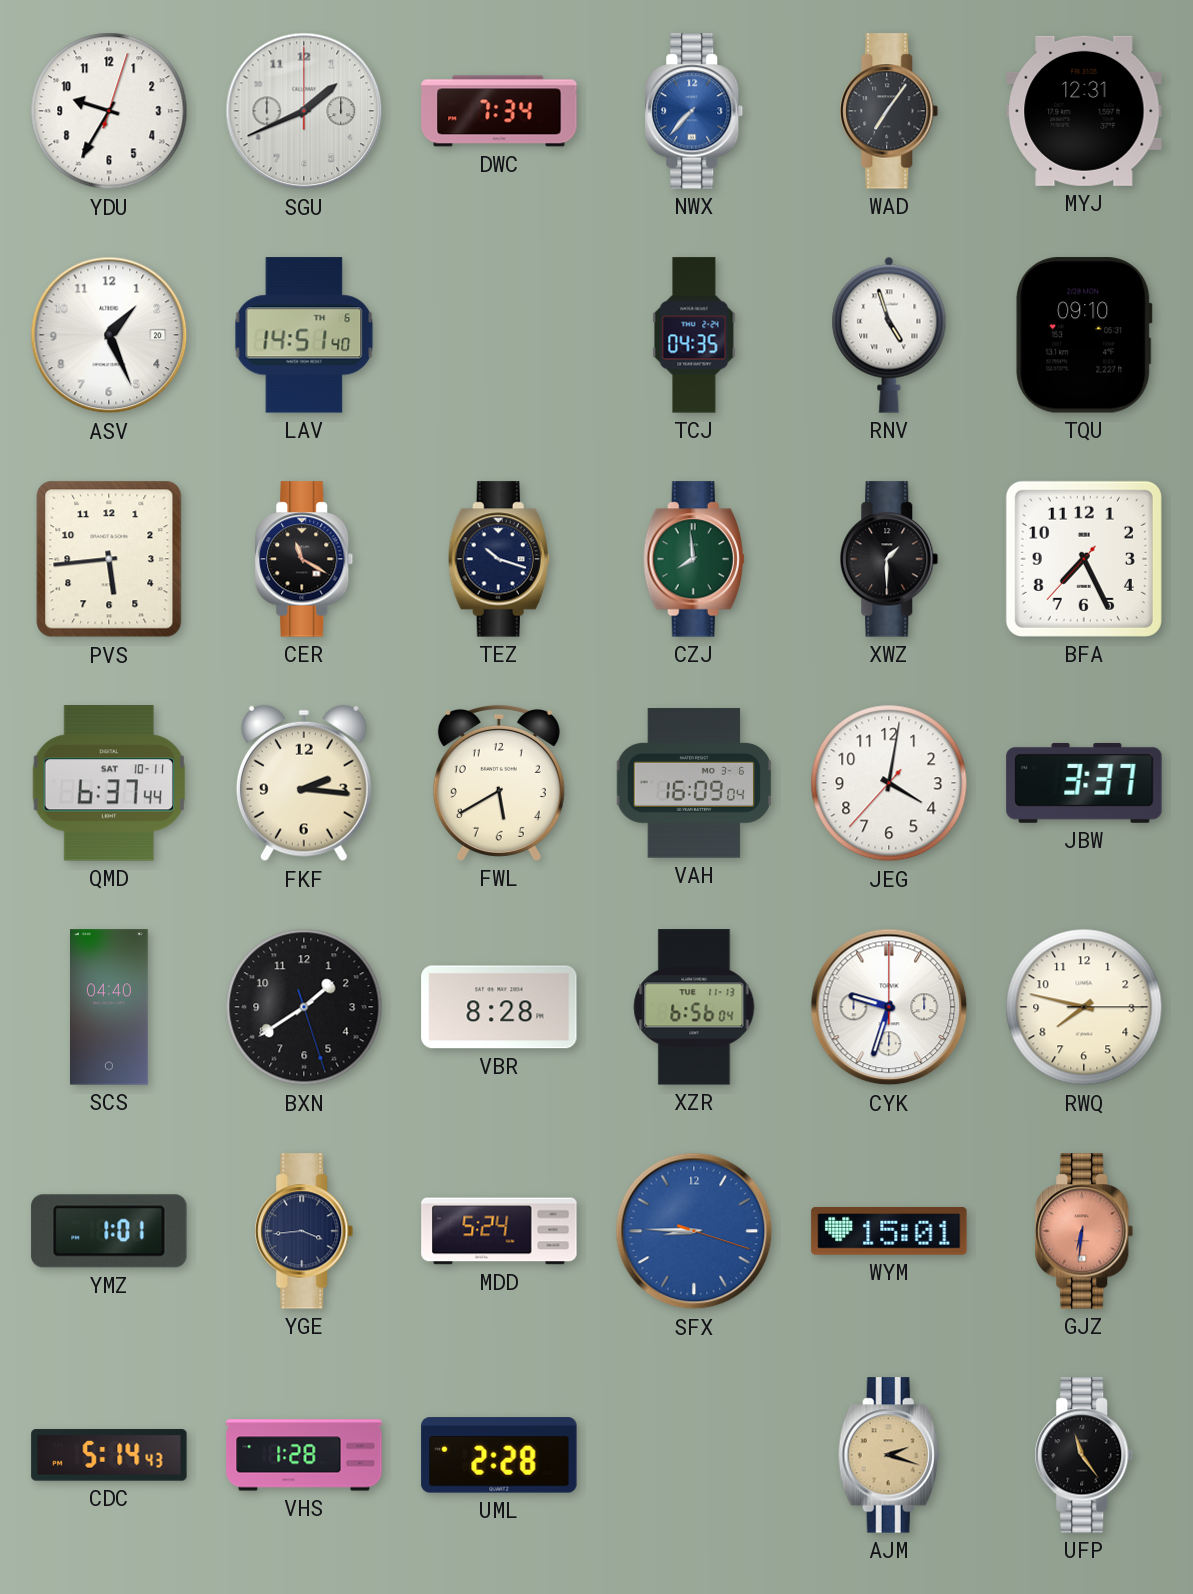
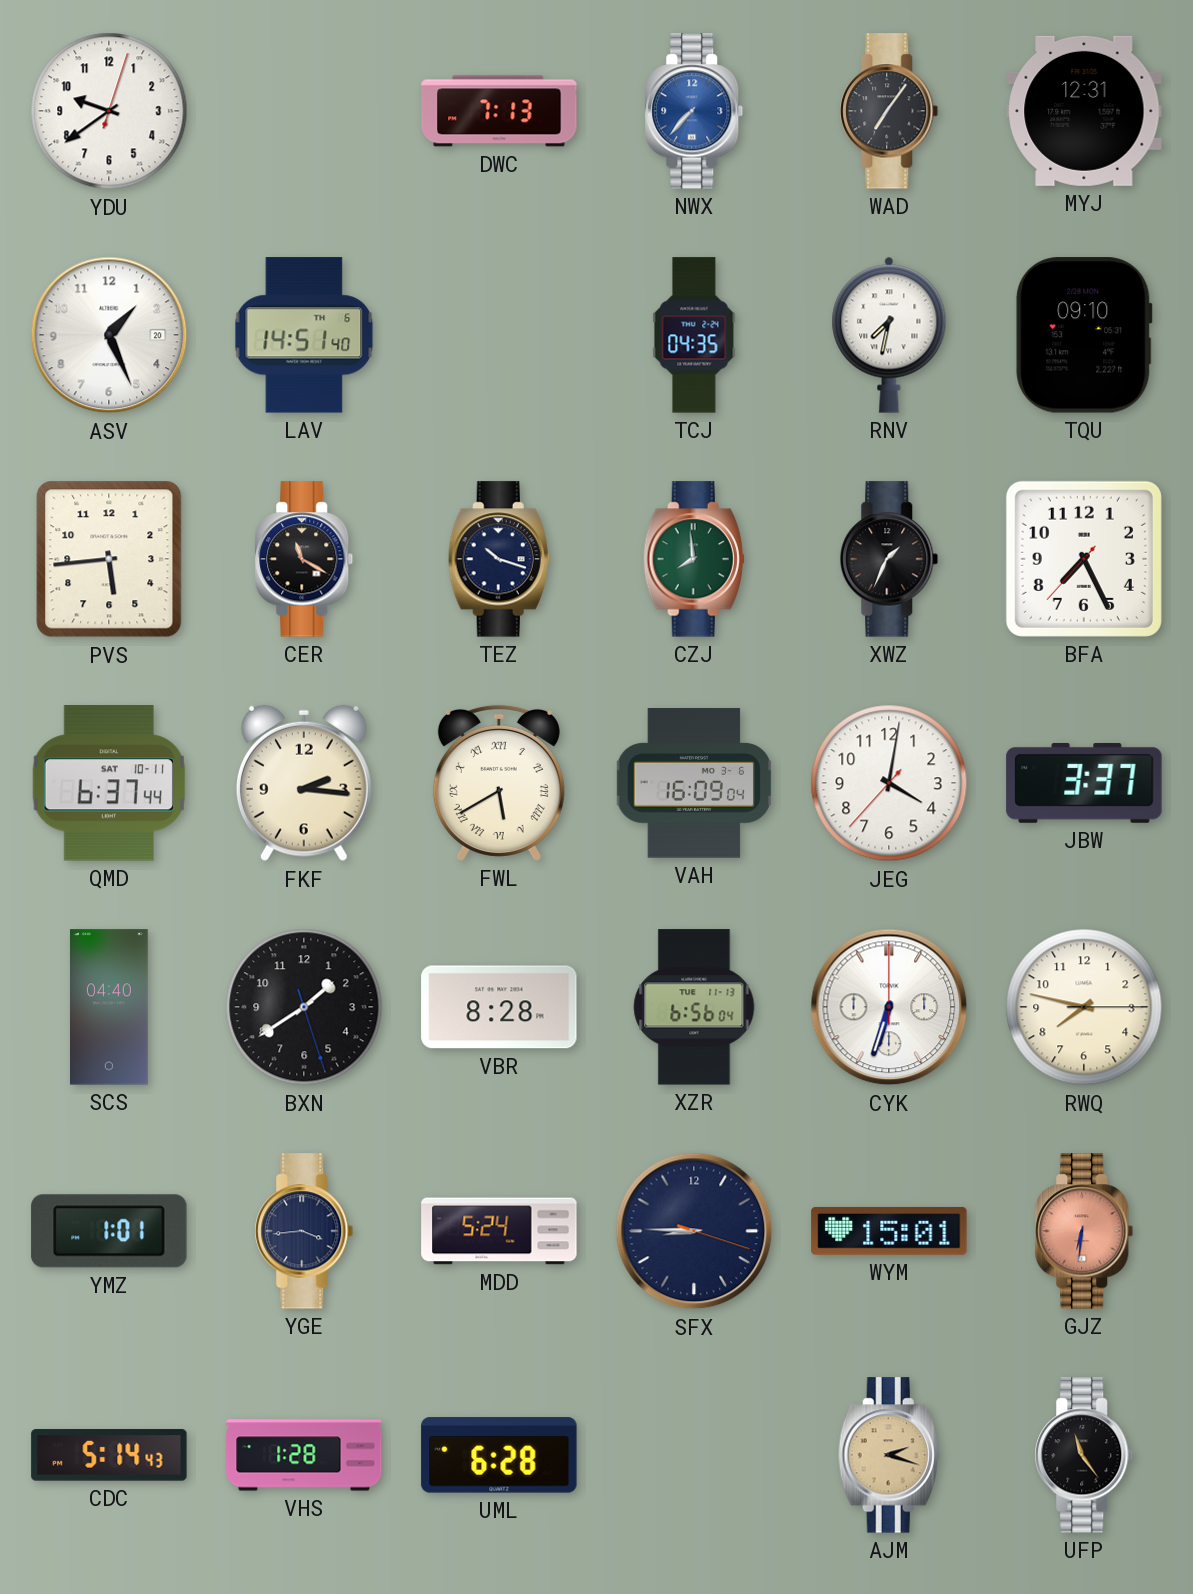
YDU: 9:35 -> 9:39
SGU: 1:41 -> none
DWC: 7:34 -> 7:13
RNV: 4:57 -> 7:32
XWZ: 1:30 -> 1:34
FWL numerals: Arabic -> Roman
CYK: 9:33 -> 6:33
SFX dial: blue -> navy
UML: 2:28 -> 6:28
